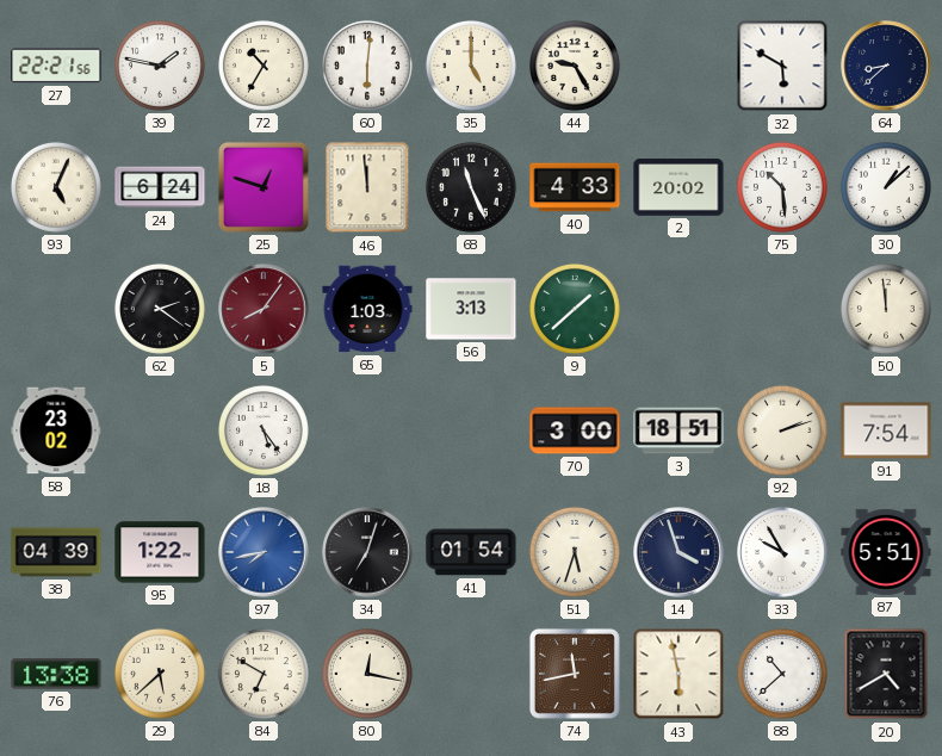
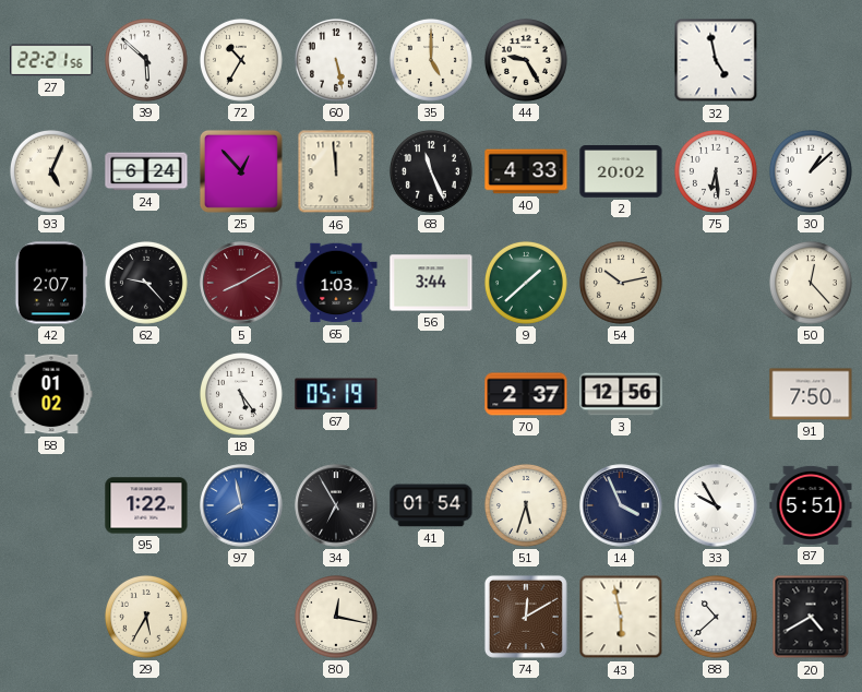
39: 1:47 -> 5:52
60: 6:01 -> 5:28
32: 5:50 -> 4:58
64: 8:38 -> none
25: 12:48 -> 12:53
75: 10:29 -> 6:29
42: none -> 2:07
62: 2:21 -> 9:23
5: 8:06 -> 8:10
56: 3:13 -> 3:44
54: none -> 10:13
50: 11:59 -> 12:23
58: 23:02 -> 01:02
67: none -> 05:19
70: 3:00 -> 2:37
3: 18:51 -> 12:56
92: 2:12 -> none
91: 7:54 -> 7:50
38: 04:39 -> none
97: 7:43 -> 7:58
34: 7:03 -> 6:55
14: 3:57 -> 3:56
76: 13:38 -> none
29: 5:38 -> 5:35
84: 6:50 -> none
74: 11:43 -> 12:10
